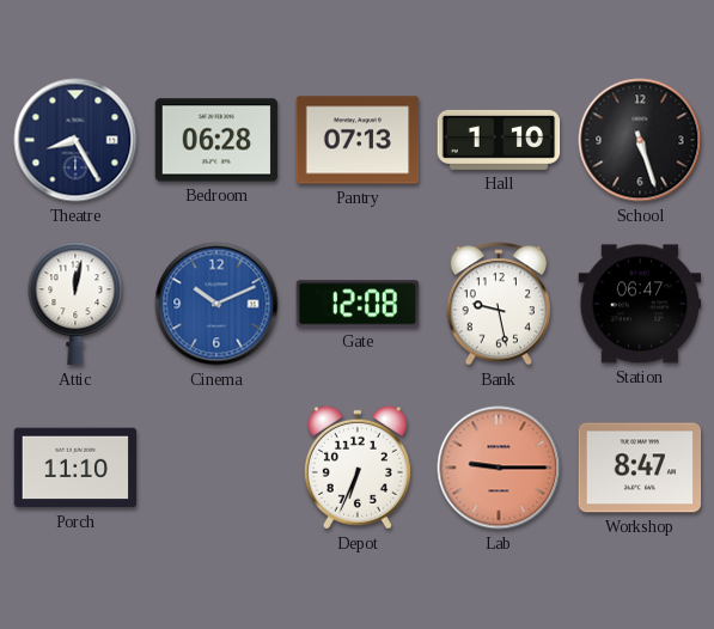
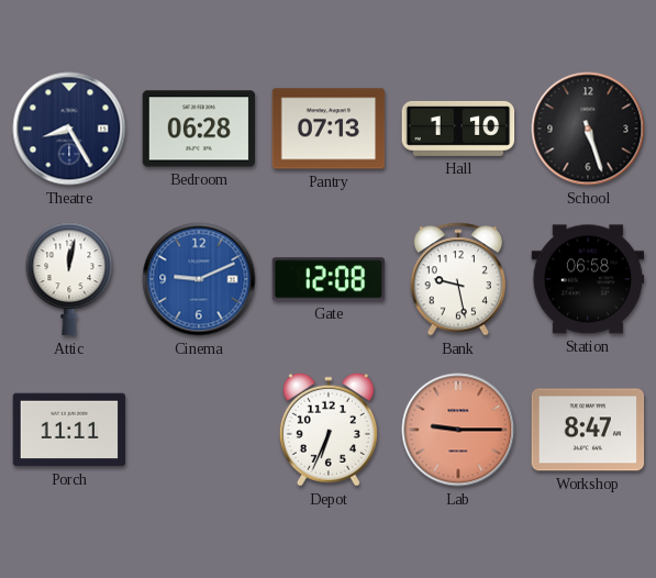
Cinema: 10:11 -> 9:11
Station: 06:47 -> 06:58
Porch: 11:10 -> 11:11
